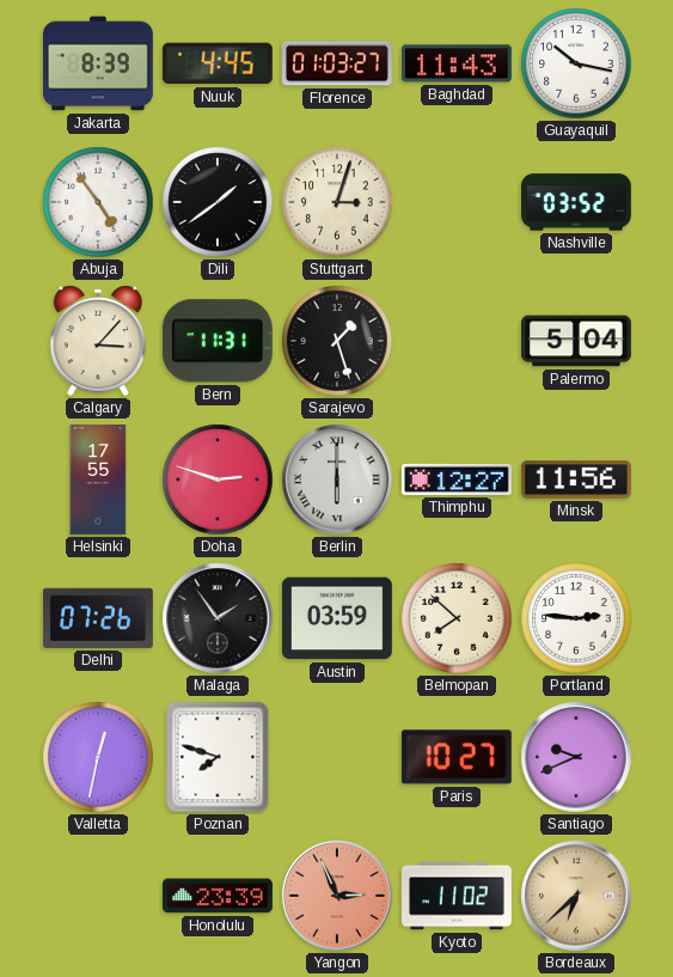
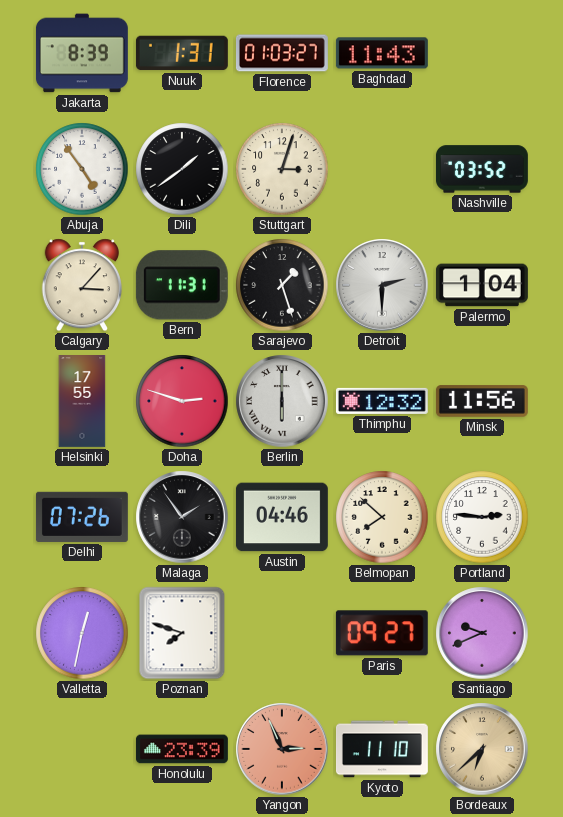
Nuuk: 4:45 -> 1:31
Guayaquil: 10:17 -> none
Detroit: none -> 2:30
Palermo: 5:04 -> 1:04
Thimphu: 12:27 -> 12:32
Austin: 03:59 -> 04:46
Paris: 10:27 -> 09:27
Kyoto: 11:02 -> 11:10
